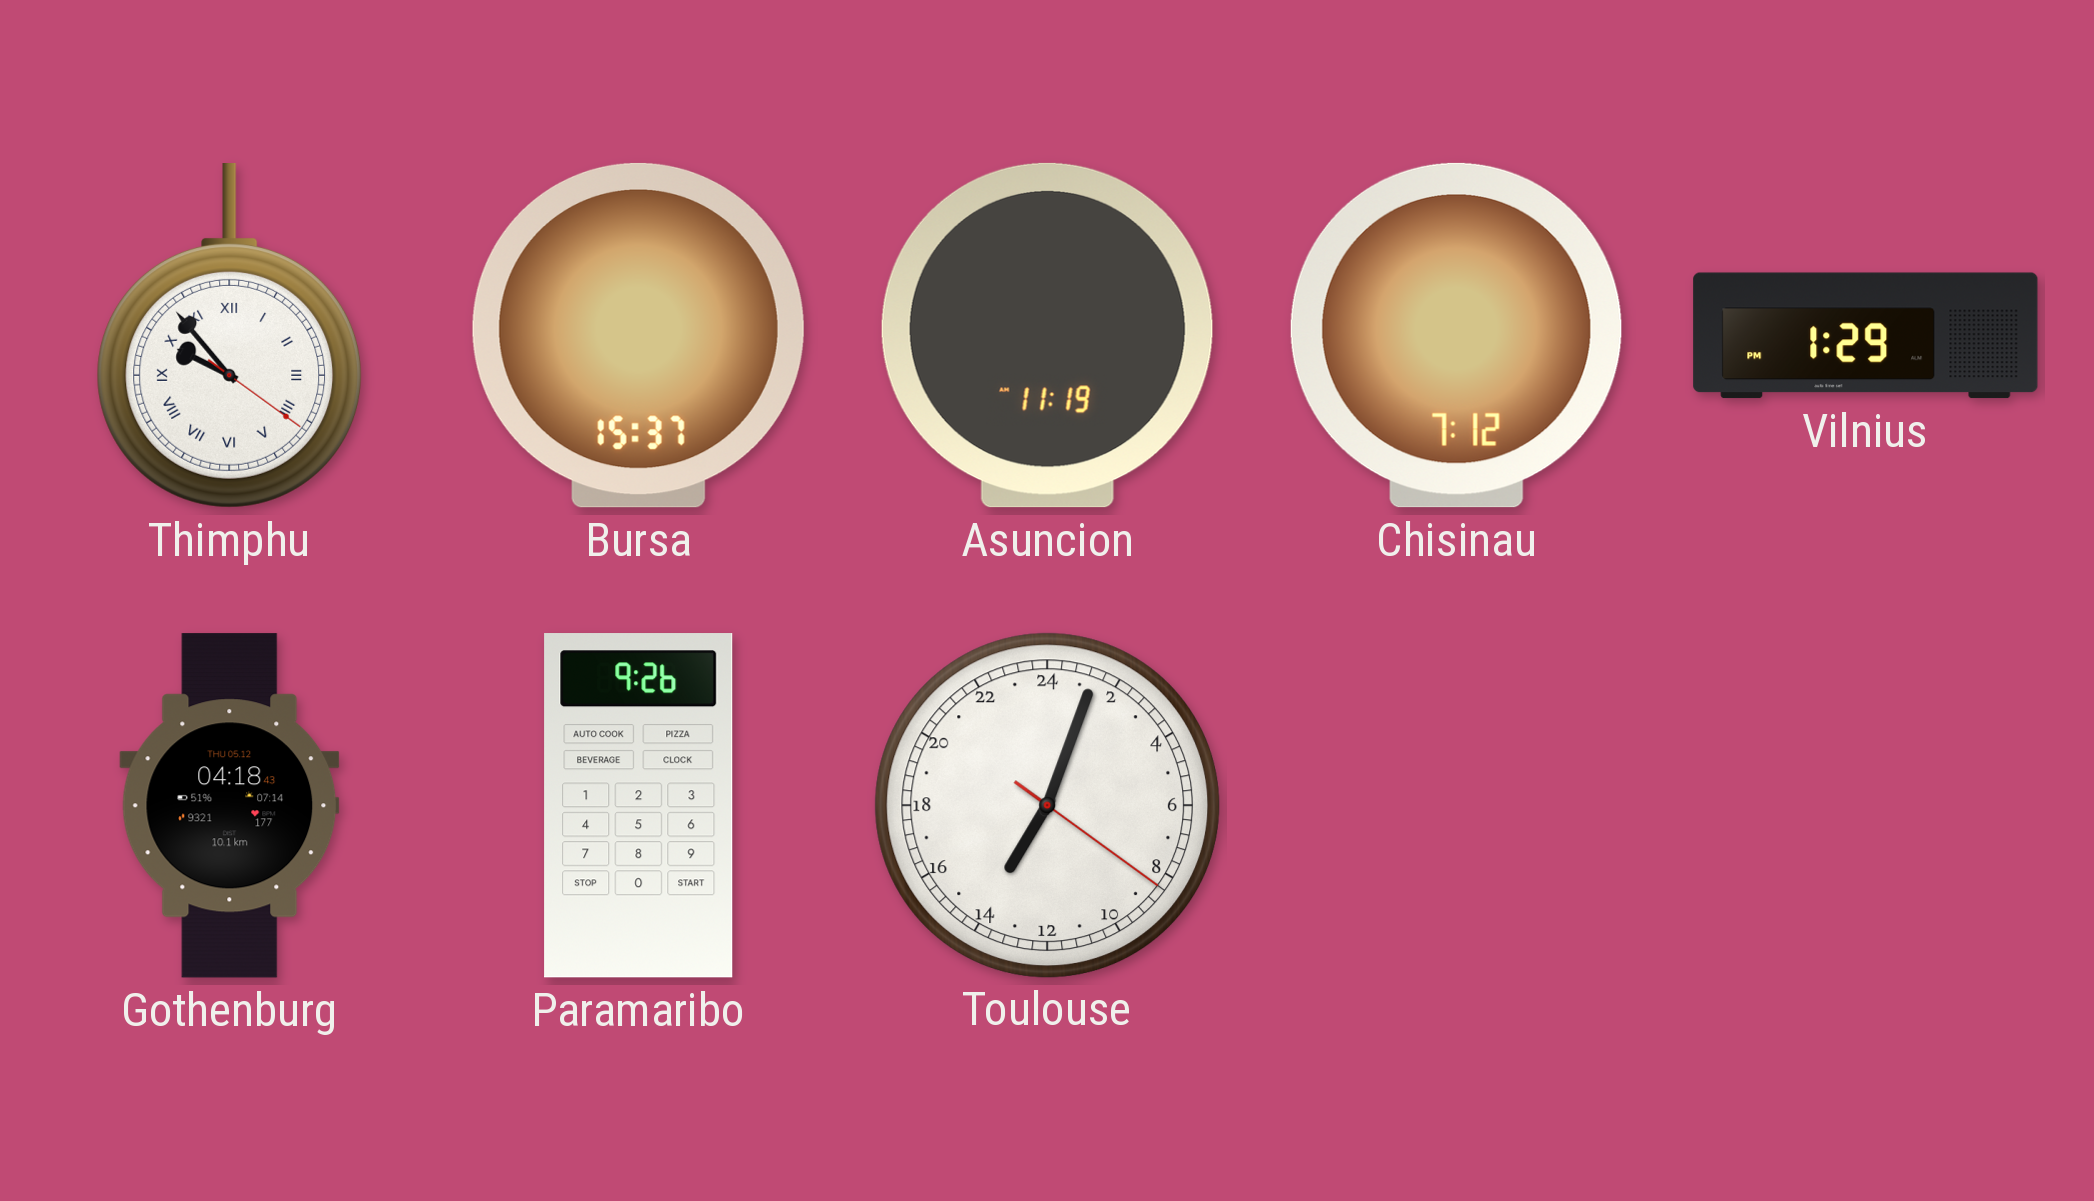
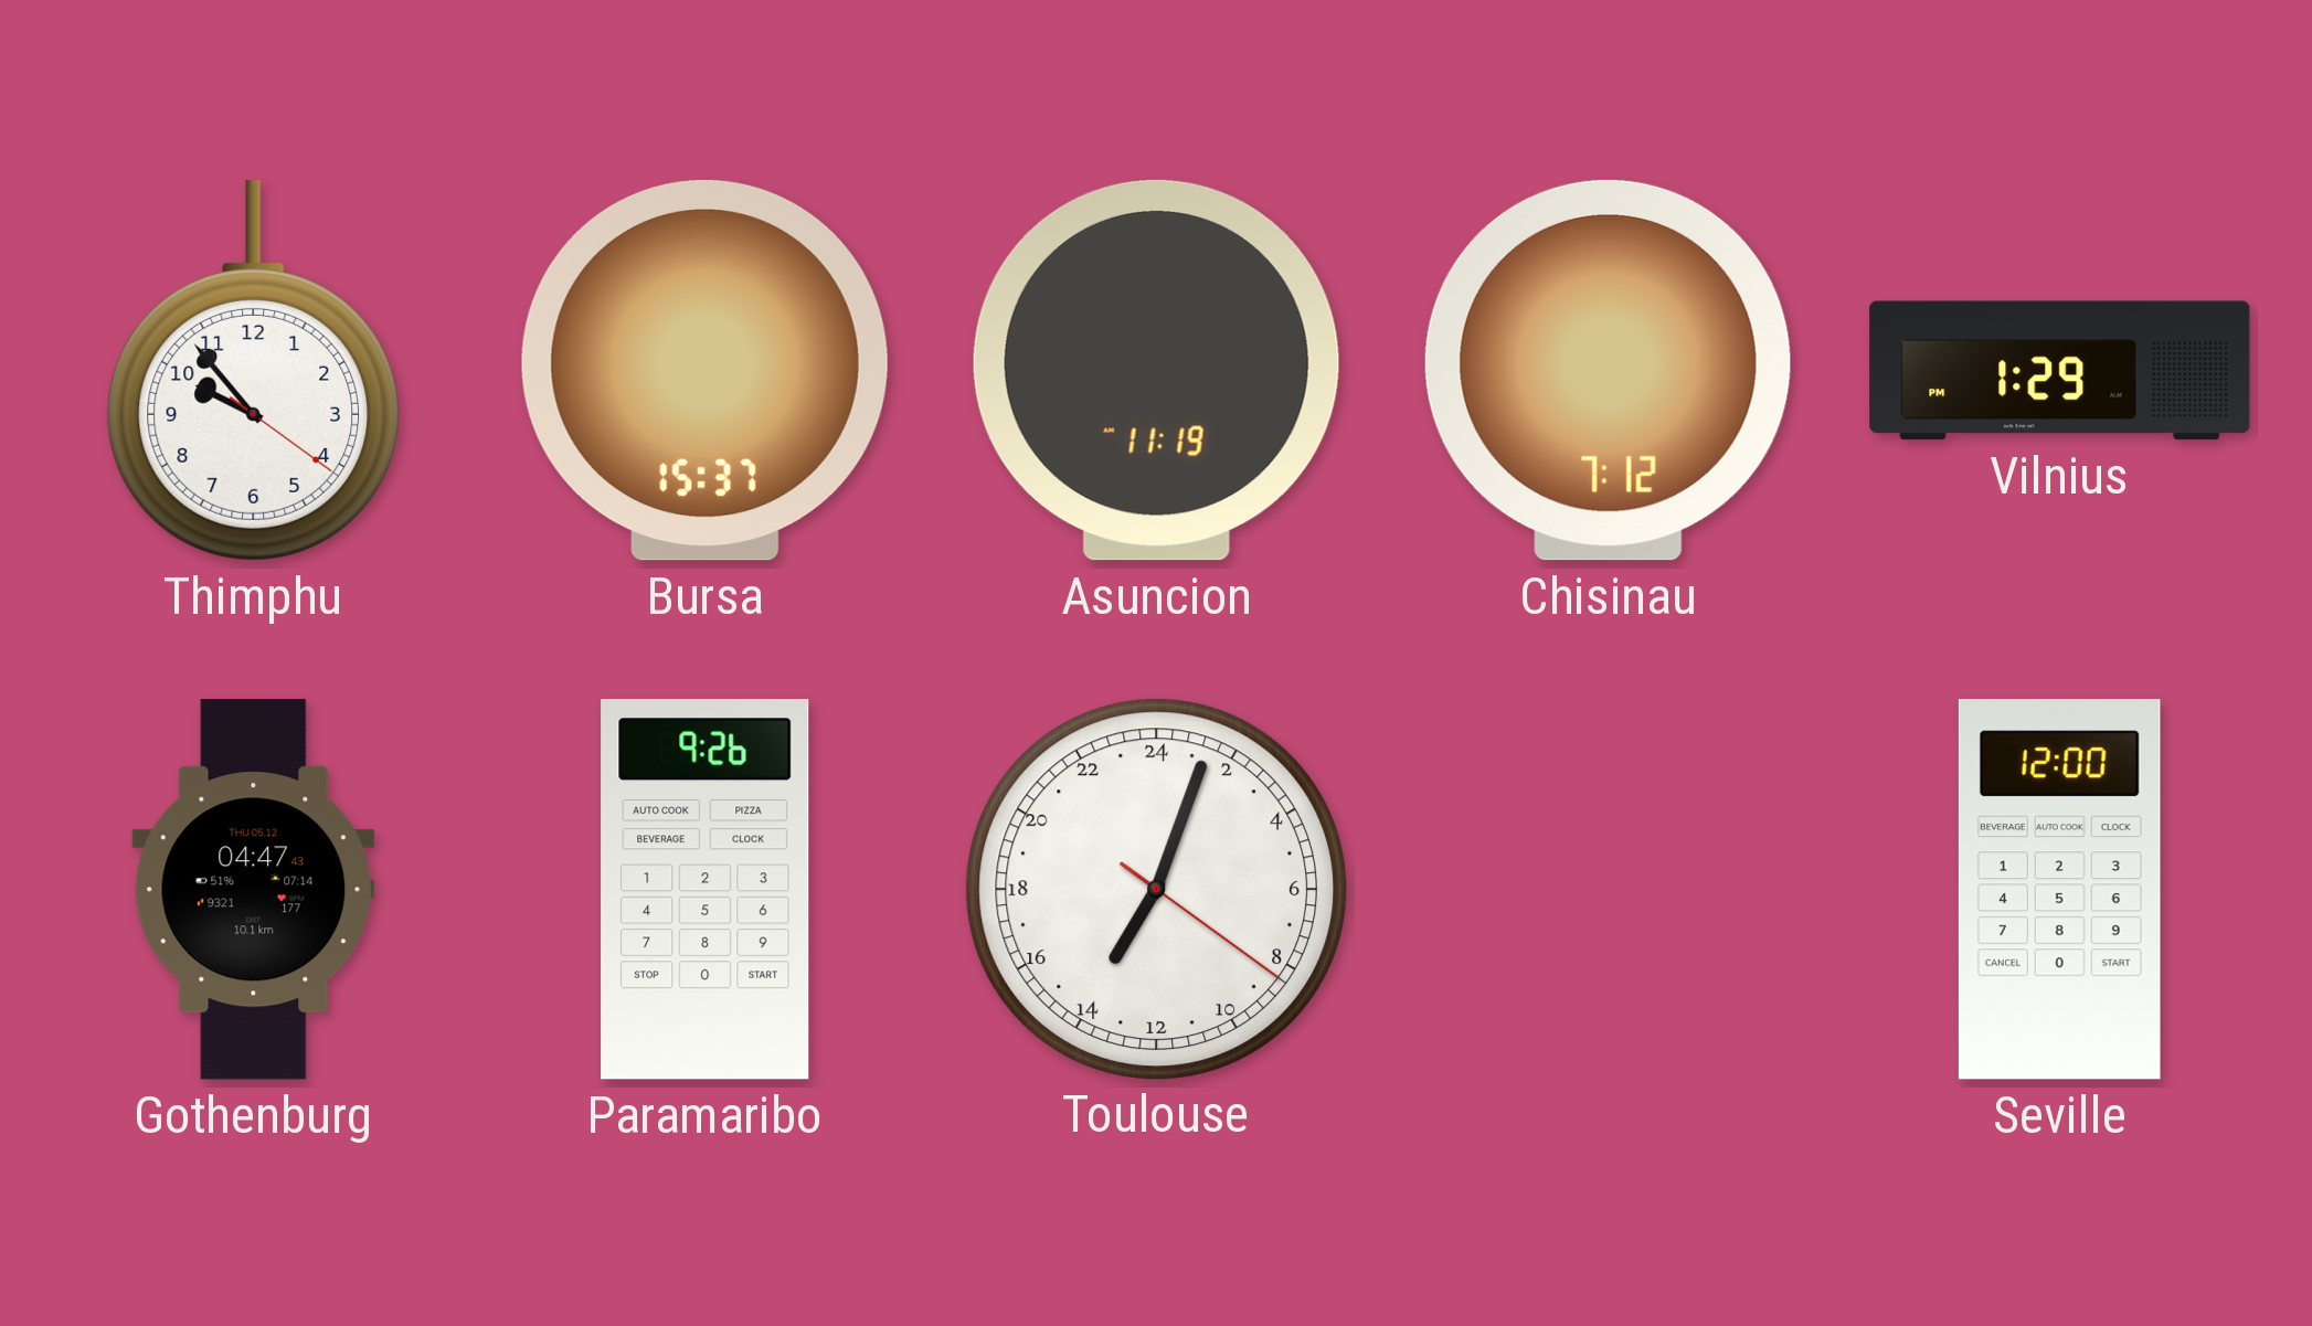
Thimphu numerals: Roman -> Arabic
Gothenburg: 04:18 -> 04:47
Seville: none -> 12:00
